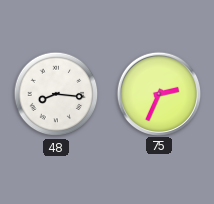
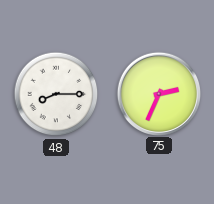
48: 8:16 -> 8:15
